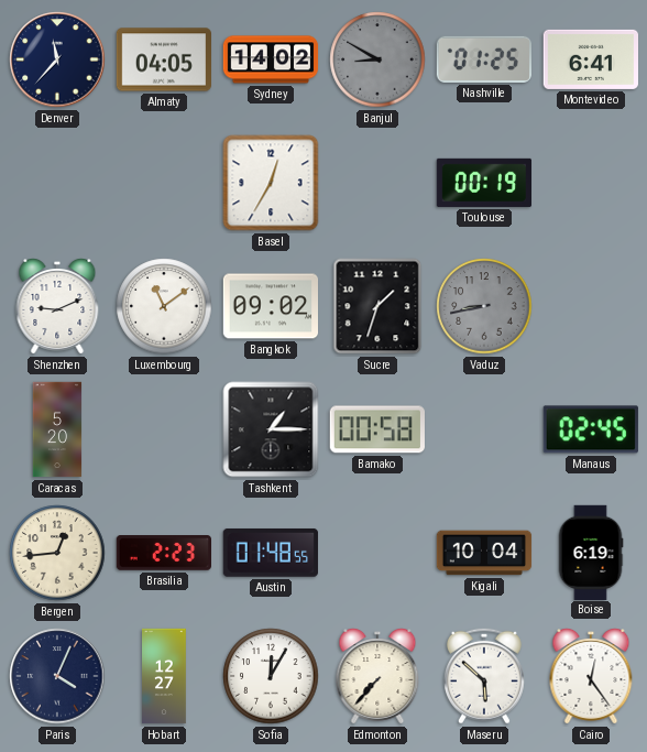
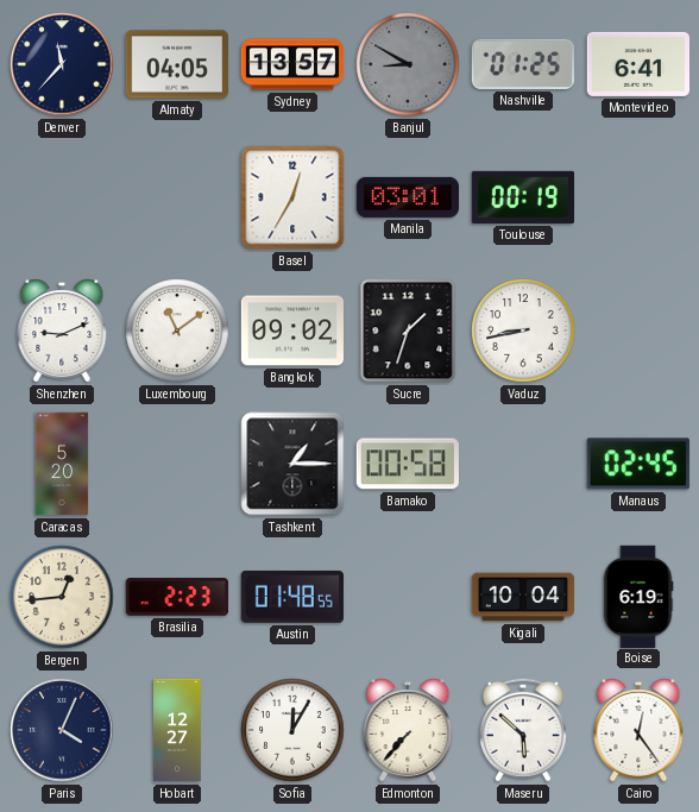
Sydney: 14:02 -> 13:57
Manila: none -> 03:01
Vaduz dial: grey -> white
